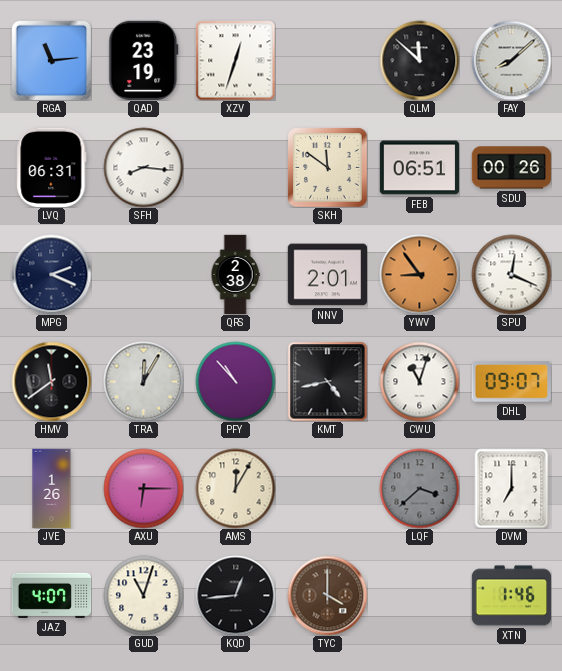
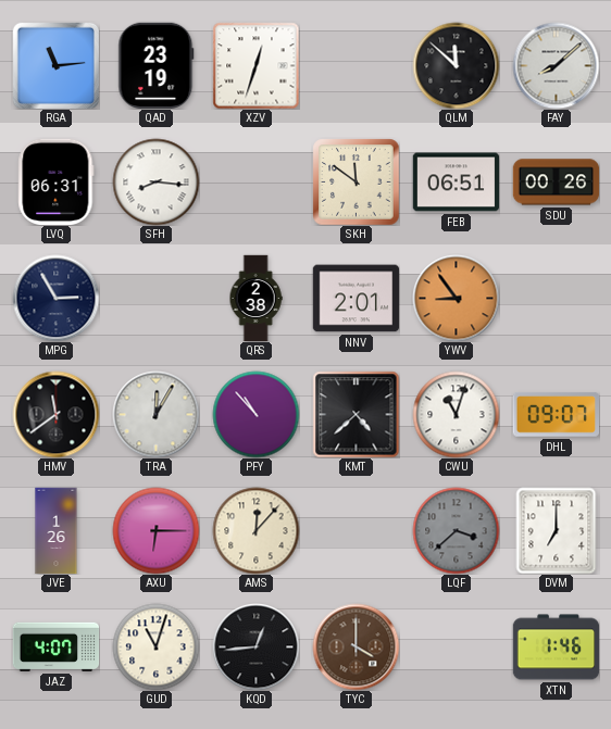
MPG: 2:19 -> 2:55
SPU: 12:19 -> none
KMT: 4:43 -> 4:38
AMS: 12:05 -> 12:07
